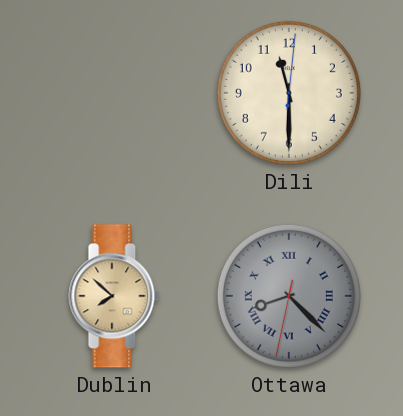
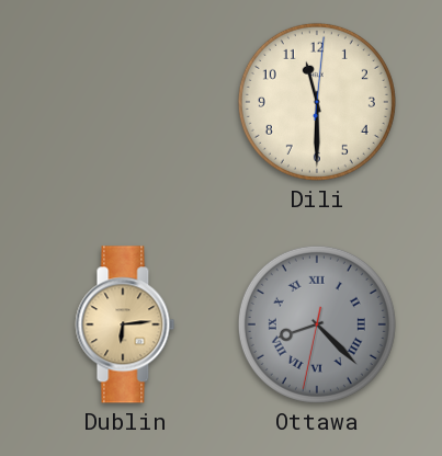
Dublin: 7:52 -> 6:14
